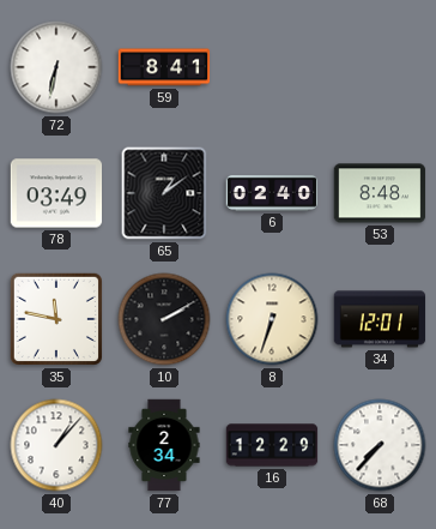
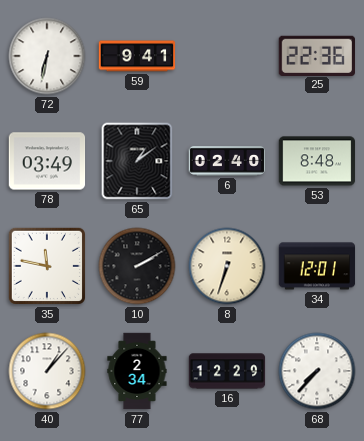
59: 8:41 -> 9:41
25: none -> 22:36
